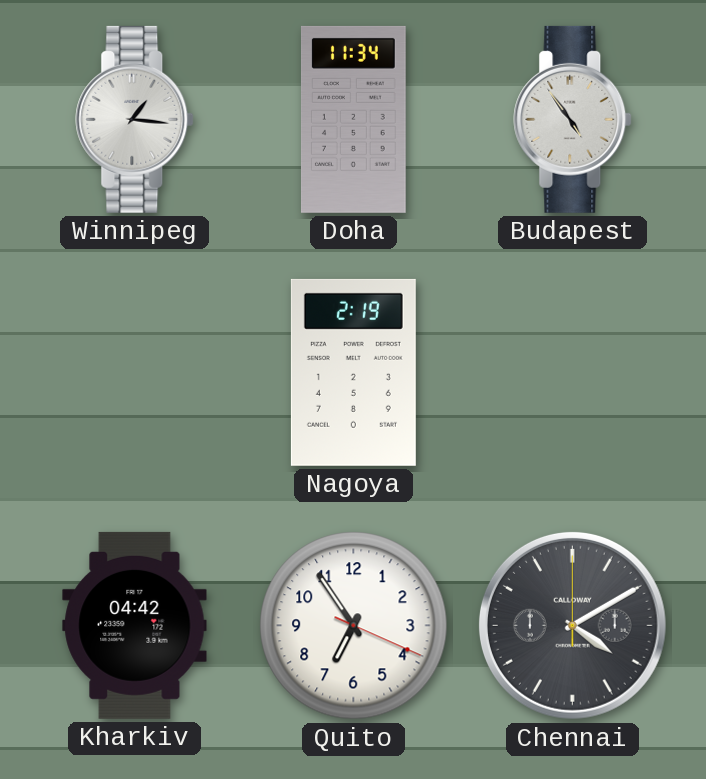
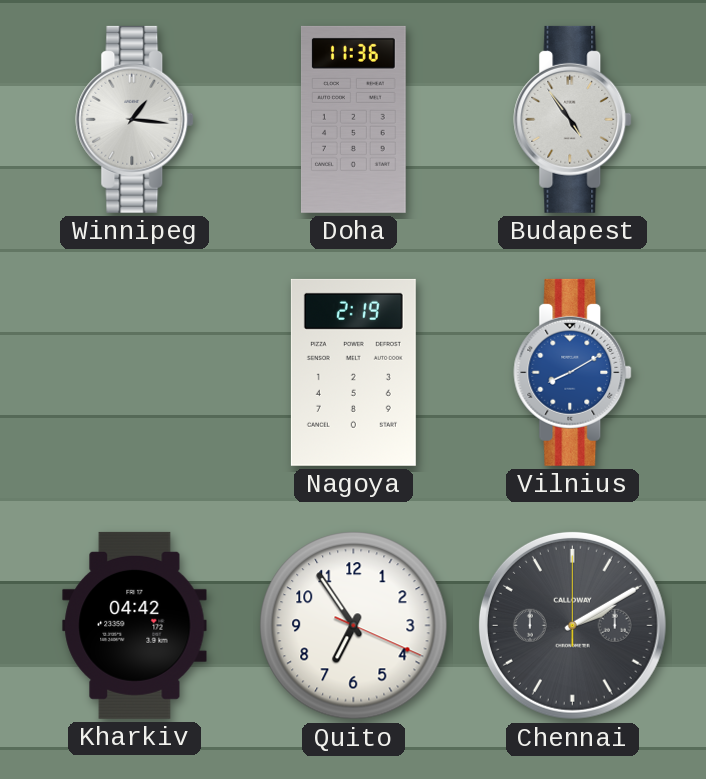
Doha: 11:34 -> 11:36
Vilnius: none -> 8:10
Chennai: 4:10 -> 2:10
